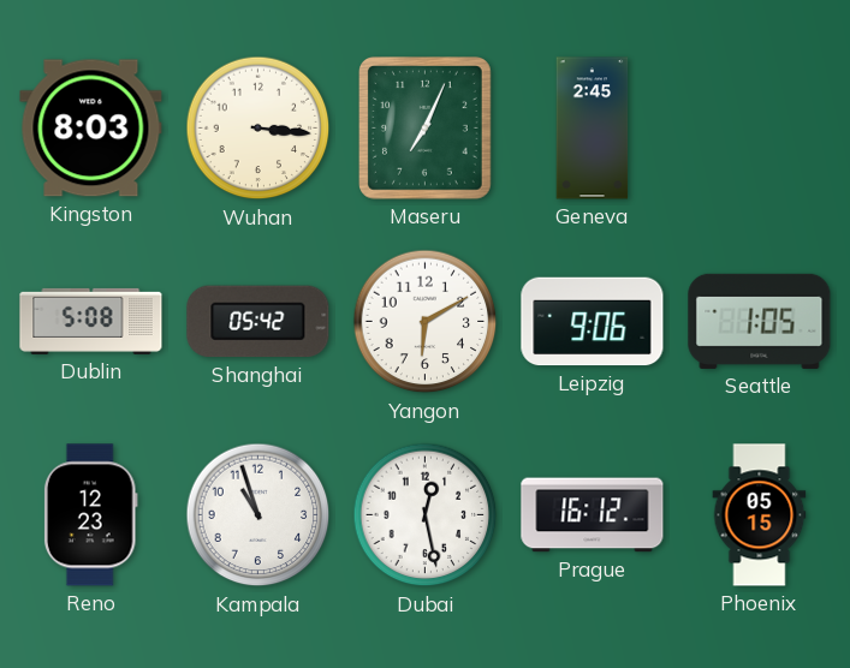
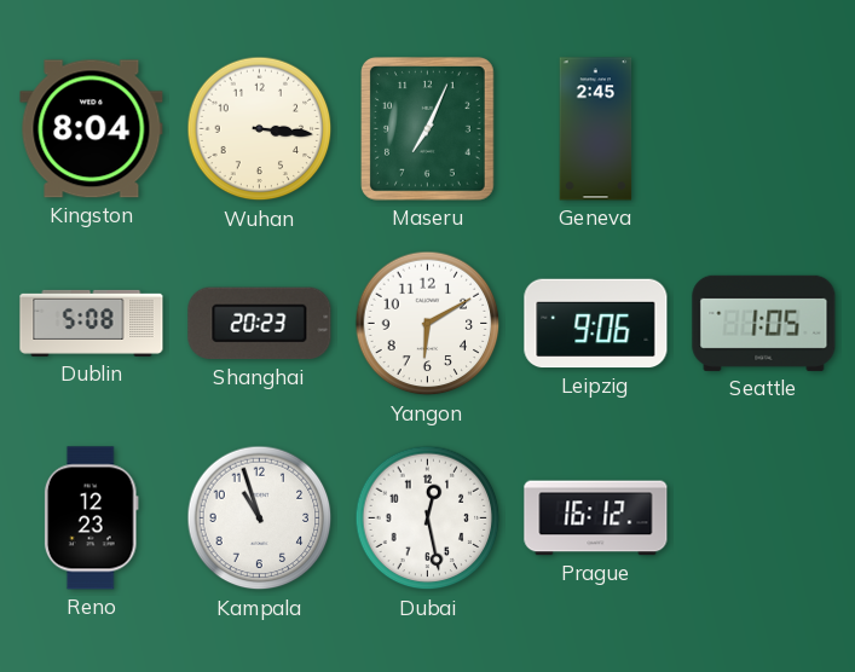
Kingston: 8:03 -> 8:04
Shanghai: 05:42 -> 20:23
Phoenix: 05:15 -> none
